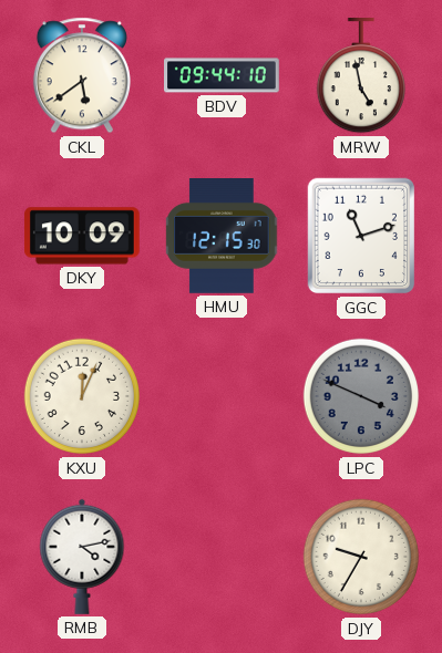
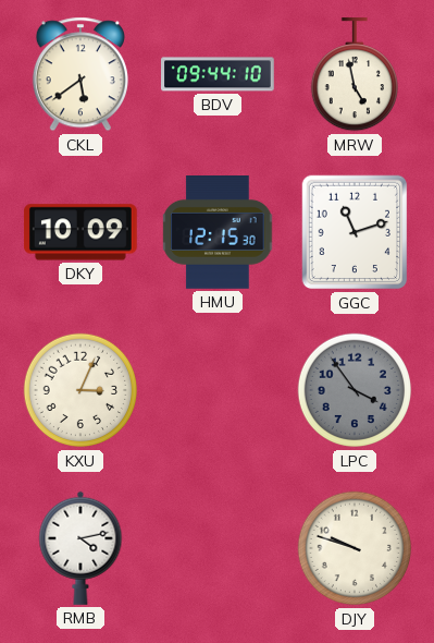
KXU: 12:04 -> 3:04
LPC: 3:49 -> 3:54
DJY: 9:35 -> 9:48
